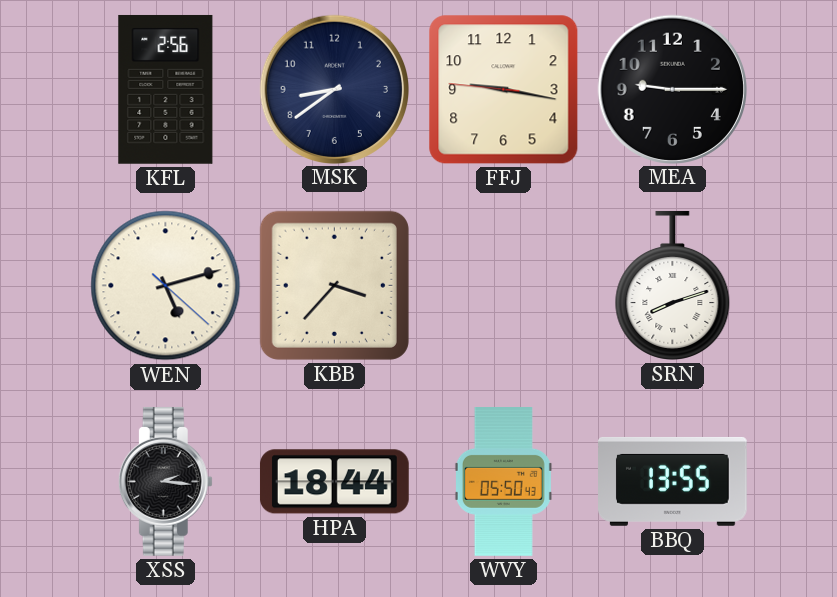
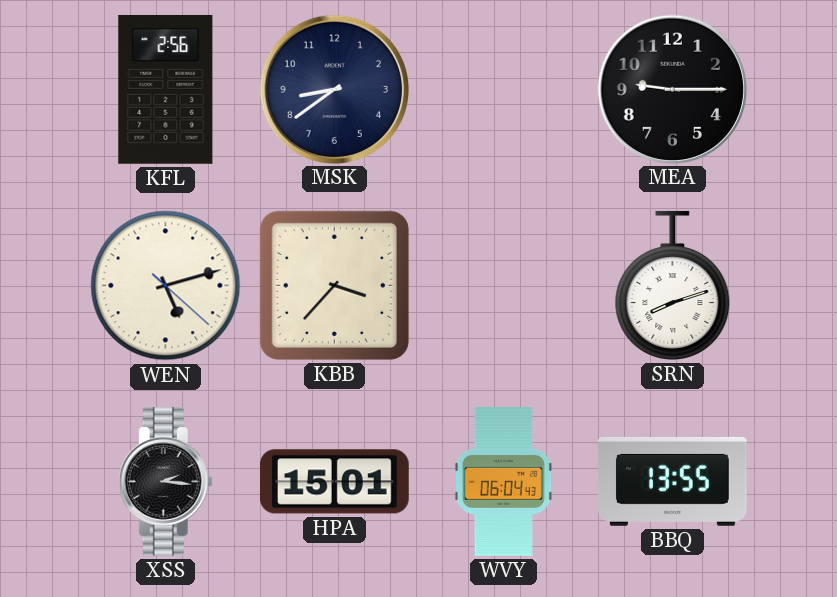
FFJ: 9:16 -> none
HPA: 18:44 -> 15:01
WVY: 05:50 -> 06:04
